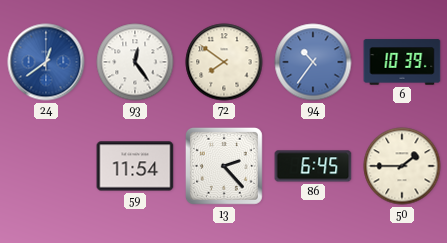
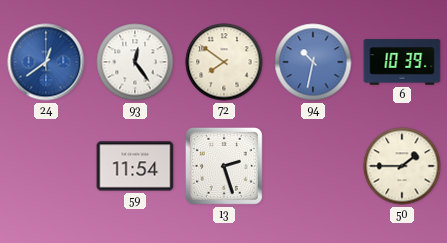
94: 10:36 -> 10:32
13: 2:23 -> 2:27
86: 6:45 -> none
